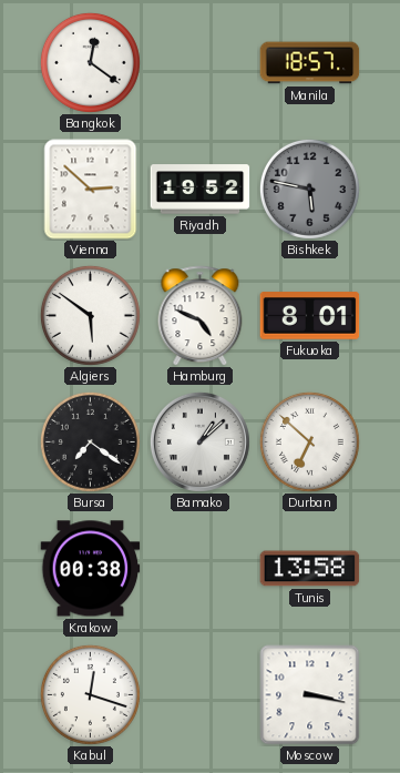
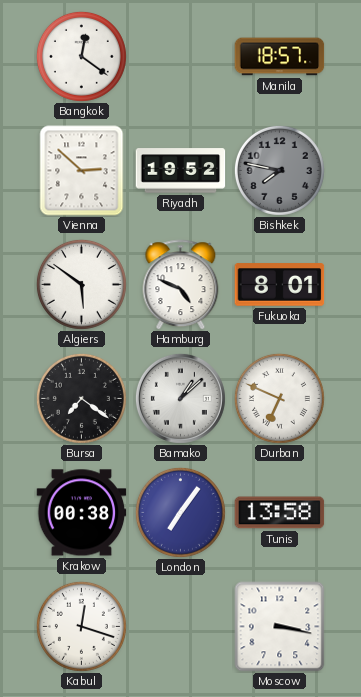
Bishkek: 5:47 -> 7:47
Durban: 6:52 -> 6:49
London: none -> 7:06
